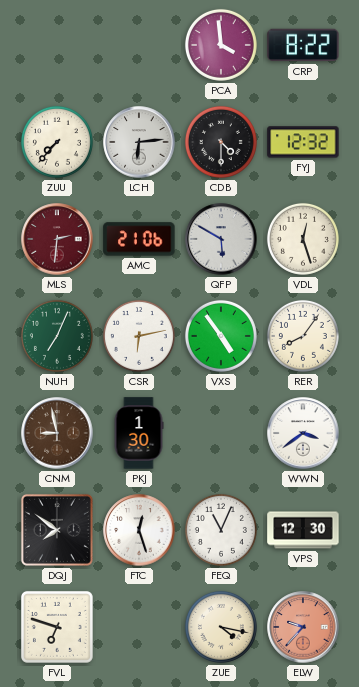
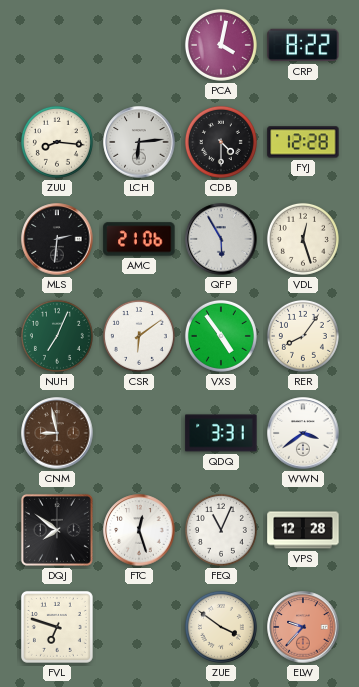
PCA: 3:59 -> 4:02
ZUU: 7:37 -> 8:16
FYJ: 12:32 -> 12:28
MLS dial: burgundy -> black
QFP: 5:50 -> 5:55
CSR: 6:13 -> 6:09
PKJ: 1:30 -> none
QDQ: none -> 3:31
VPS: 12:30 -> 12:28
ZUE: 4:17 -> 3:51
